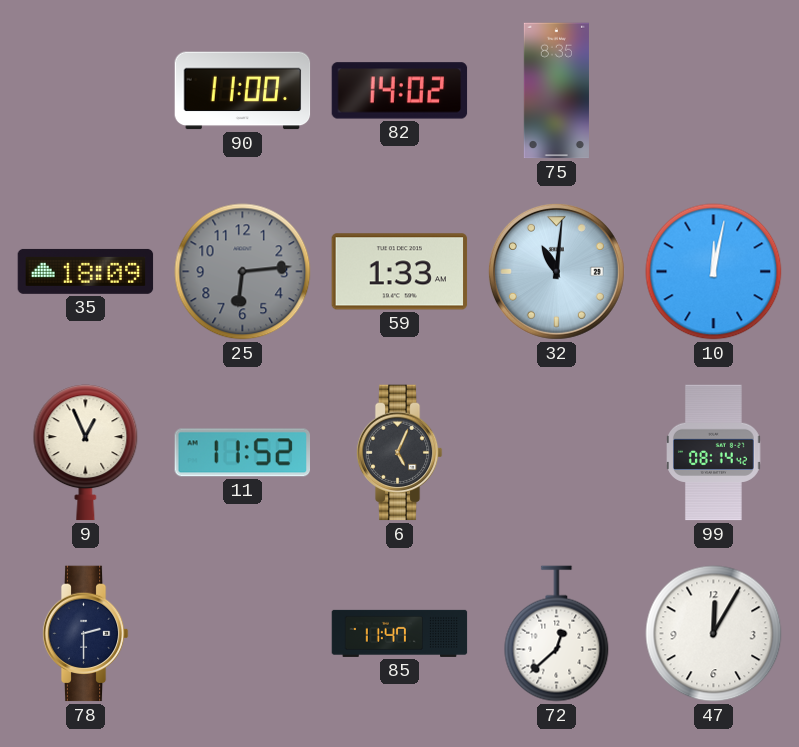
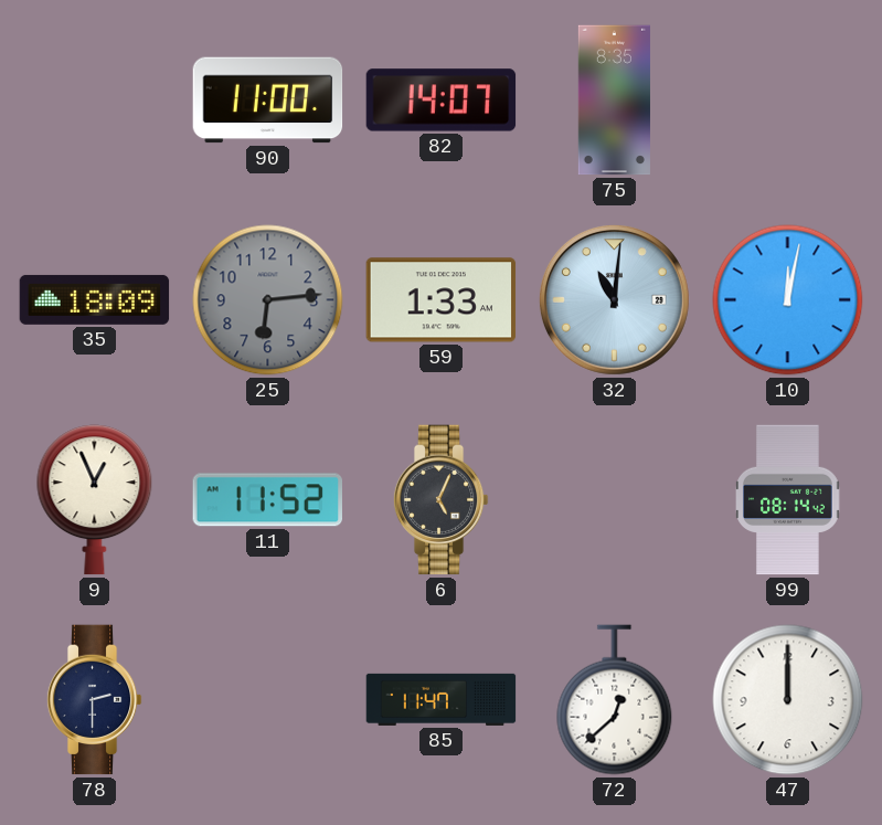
82: 14:02 -> 14:07
47: 12:05 -> 12:00
